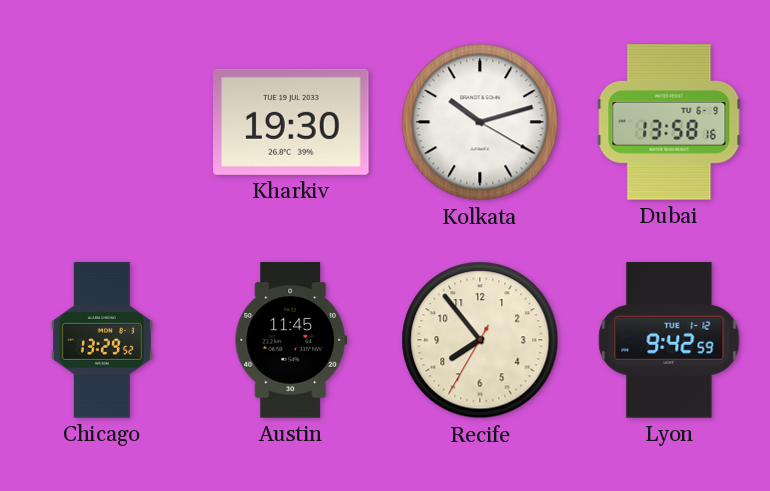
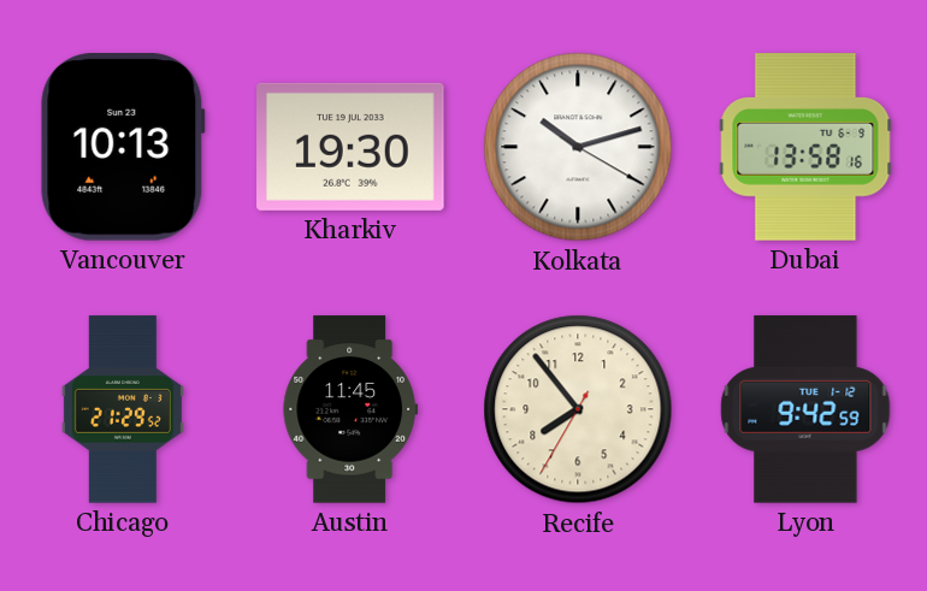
Vancouver: none -> 10:13
Chicago: 13:29 -> 21:29
